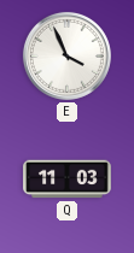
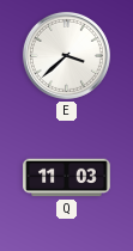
E: 3:56 -> 3:38
